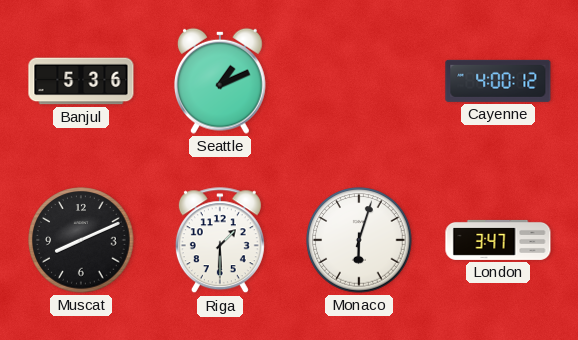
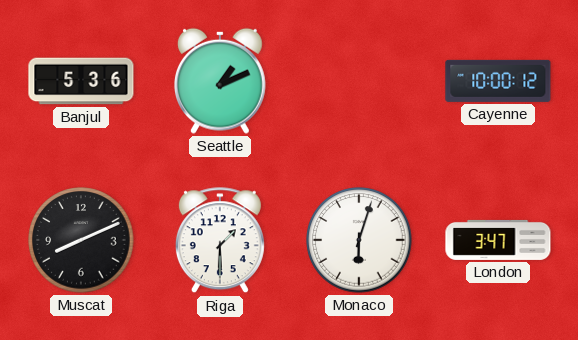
Cayenne: 4:00 -> 10:00
